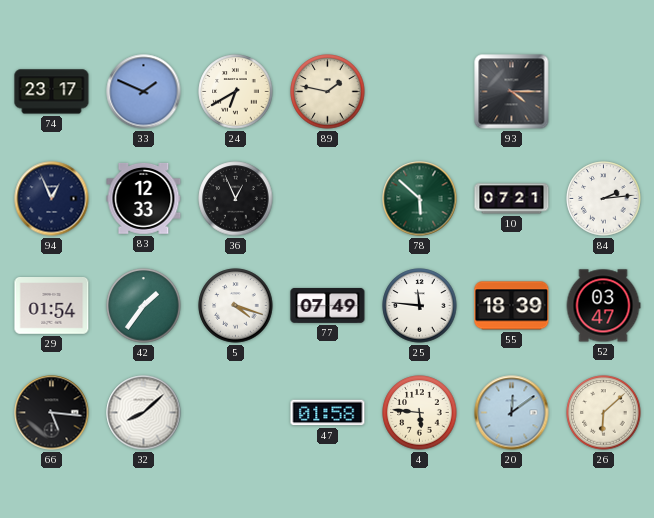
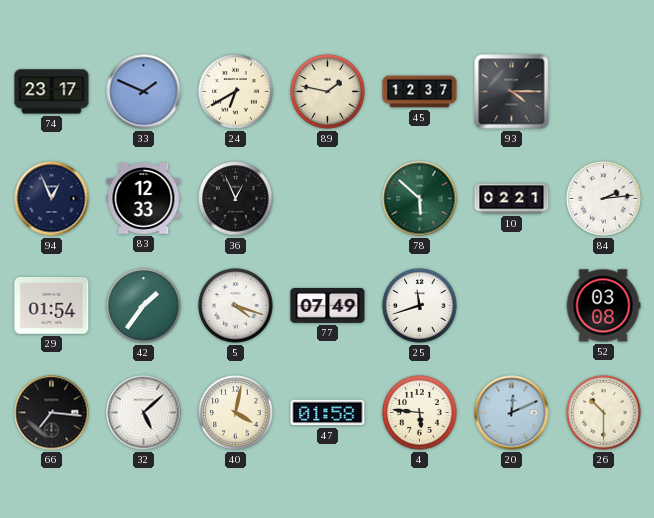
45: none -> 12:37
10: 07:21 -> 02:21
25: 11:46 -> 11:42
55: 18:39 -> none
52: 03:47 -> 03:08
66: 5:16 -> 7:16
32: 8:08 -> 5:08
40: none -> 4:02
20: 12:09 -> 12:11
26: 6:08 -> 10:30
